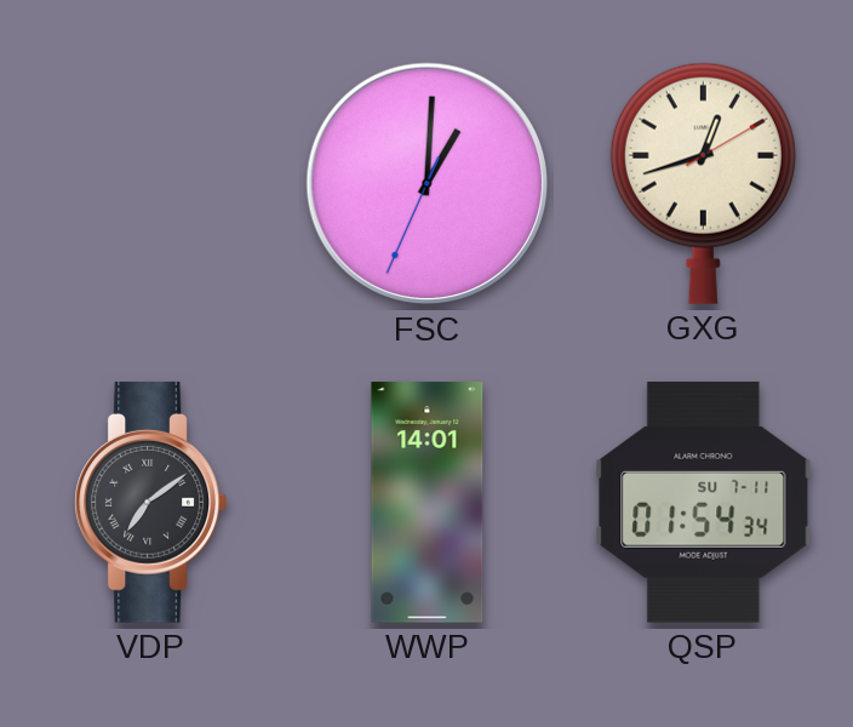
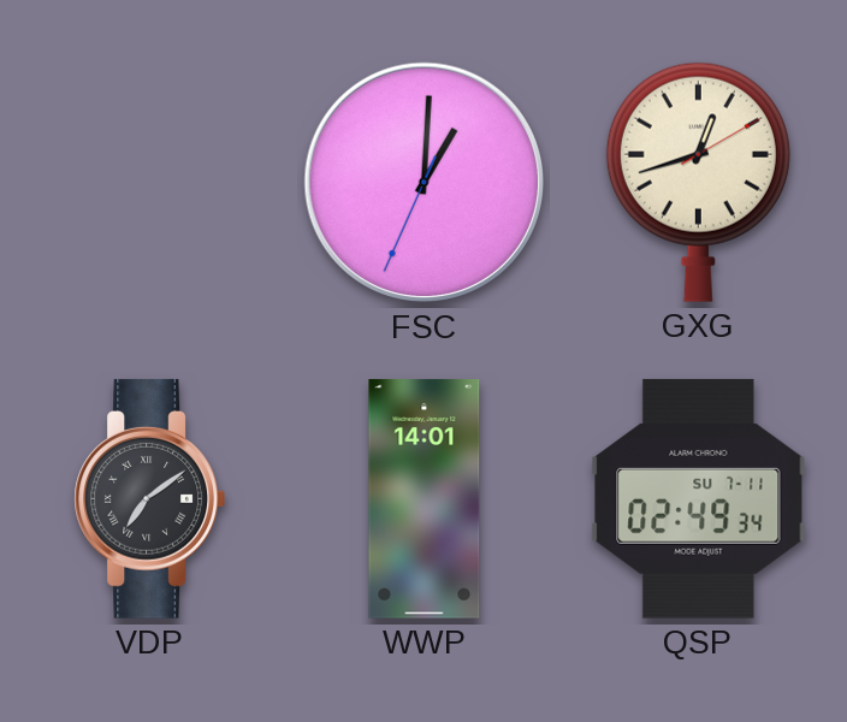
QSP: 01:54 -> 02:49
